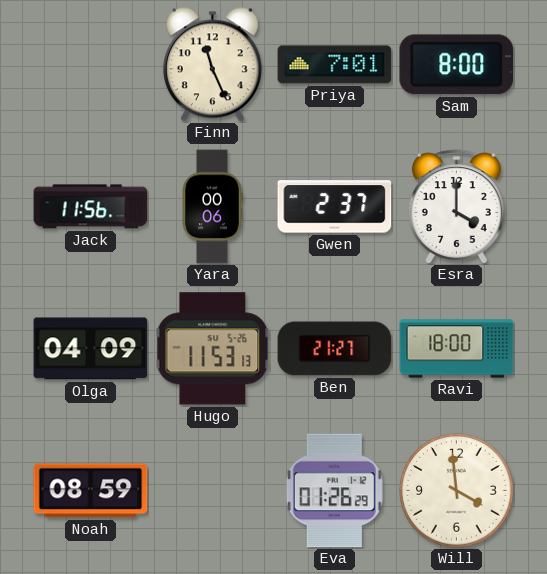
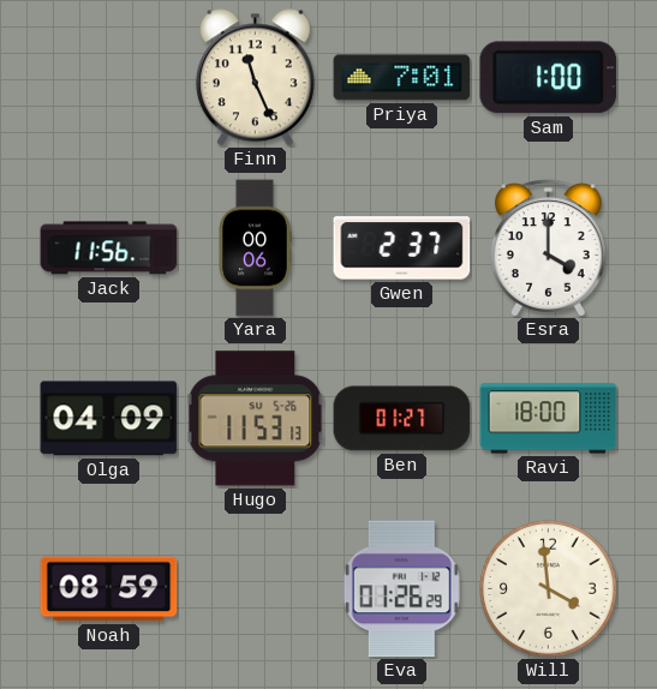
Sam: 8:00 -> 1:00
Ben: 21:27 -> 01:27
